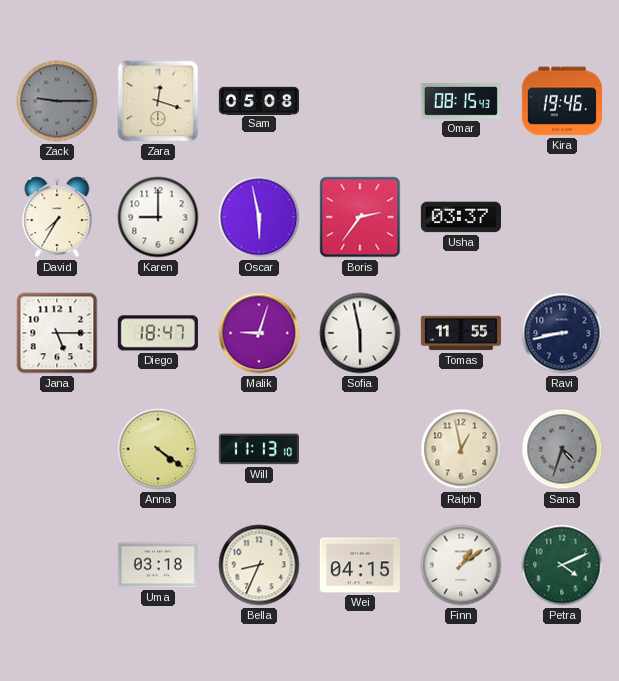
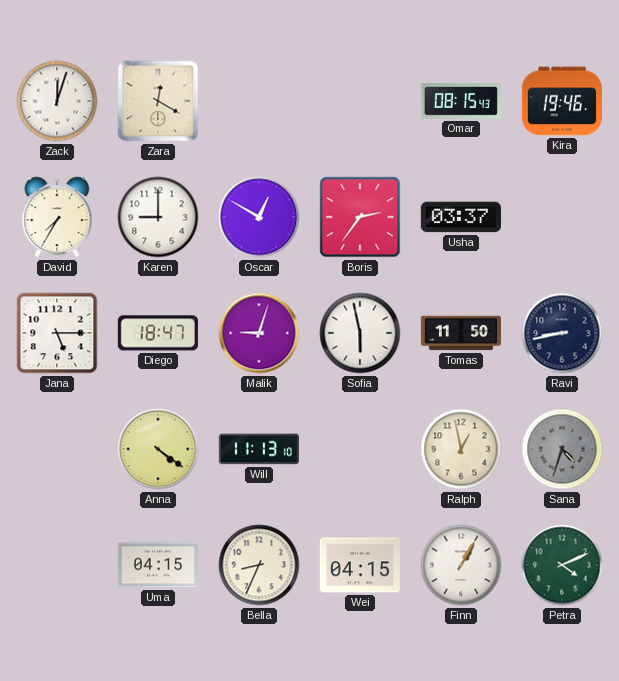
Zack: 9:15 -> 12:03
Zack dial: grey -> white
Zara: 12:18 -> 12:20
Sam: 05:08 -> none
Oscar: 5:58 -> 12:50
Tomas: 11:55 -> 11:50
Uma: 03:18 -> 04:15
Finn: 1:09 -> 1:05
